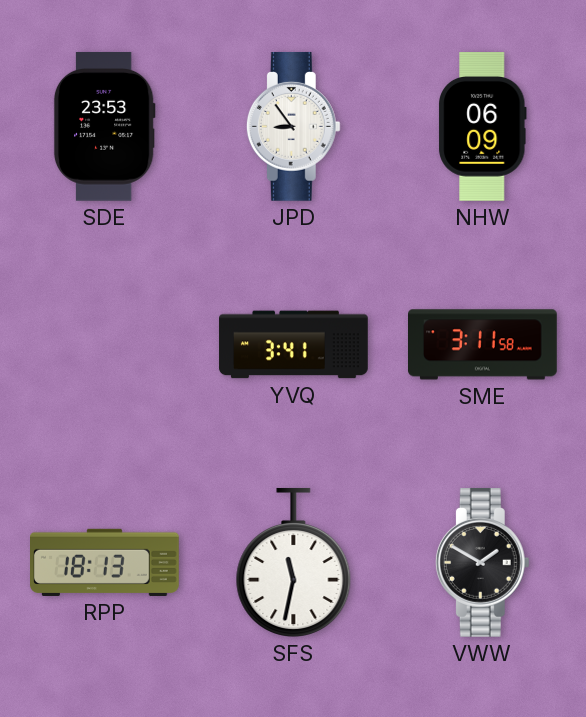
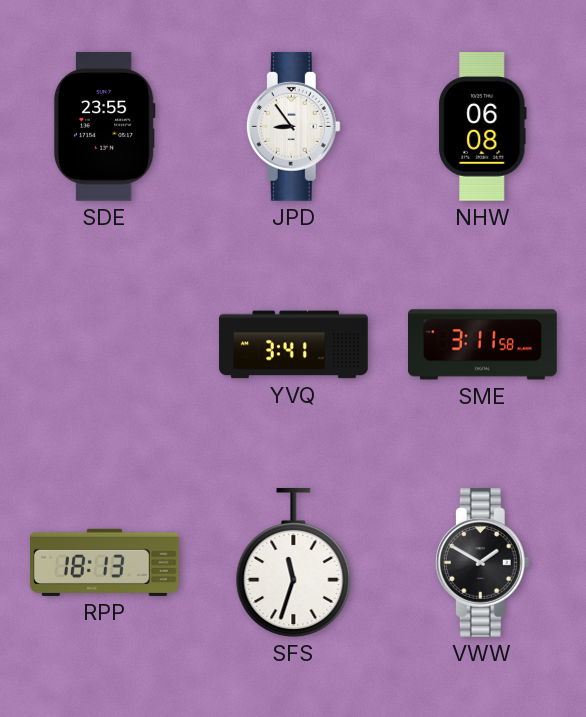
SDE: 23:53 -> 23:55
NHW: 06:09 -> 06:08
SFS: 11:32 -> 11:33
